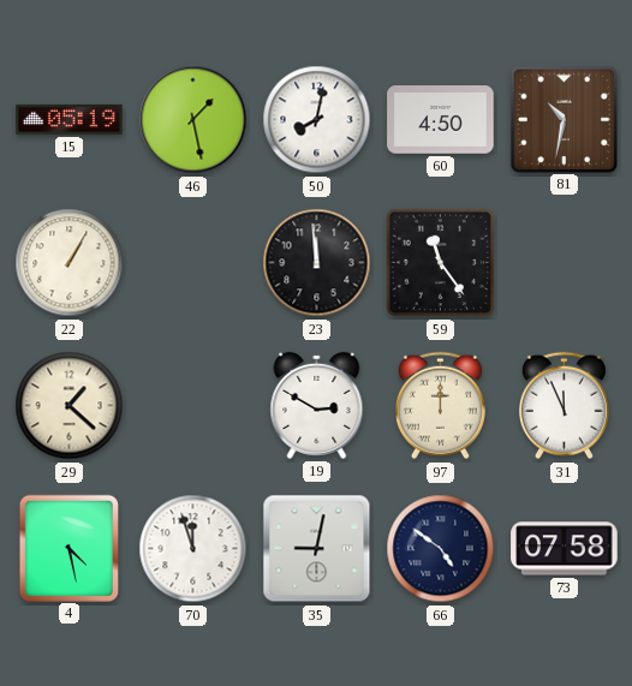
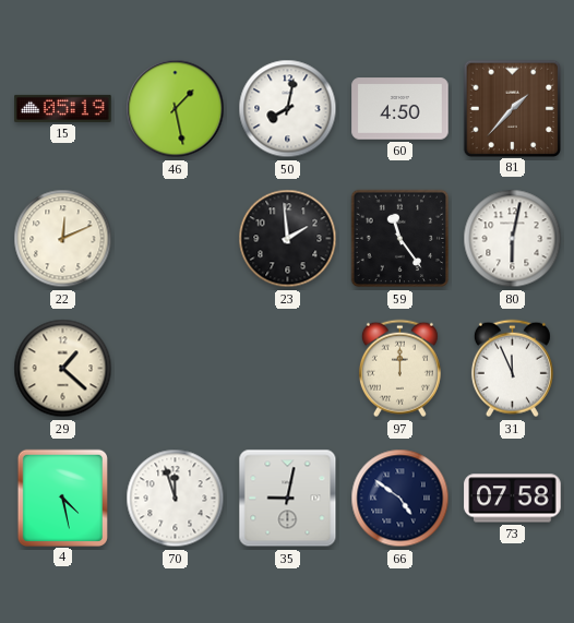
81: 10:32 -> 1:37
22: 1:05 -> 12:11
23: 11:59 -> 1:59
80: none -> 6:02
19: 2:50 -> none
